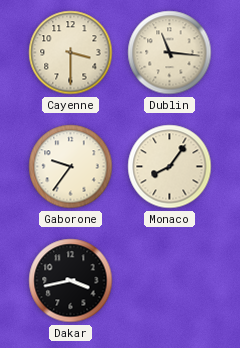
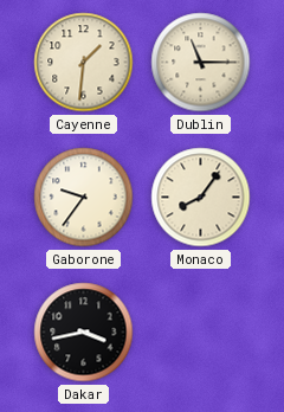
Cayenne: 3:30 -> 1:31
Dublin: 11:16 -> 11:15
